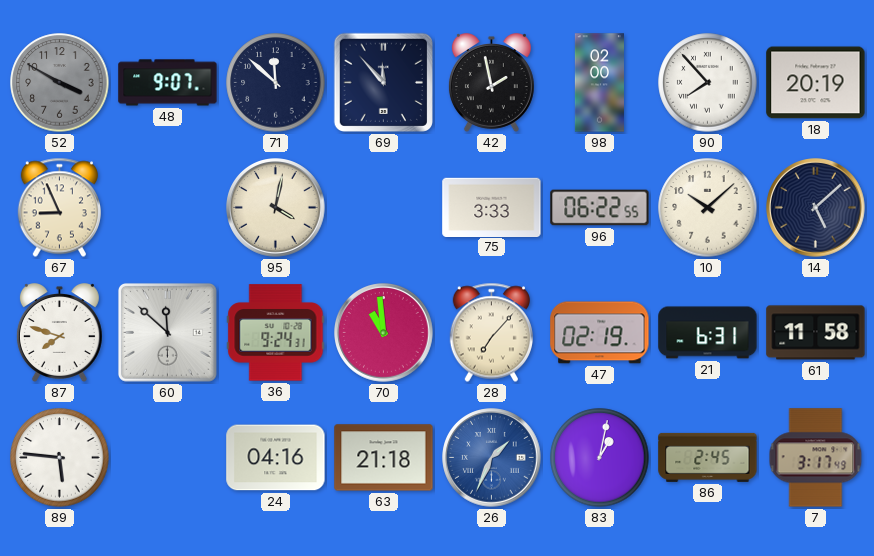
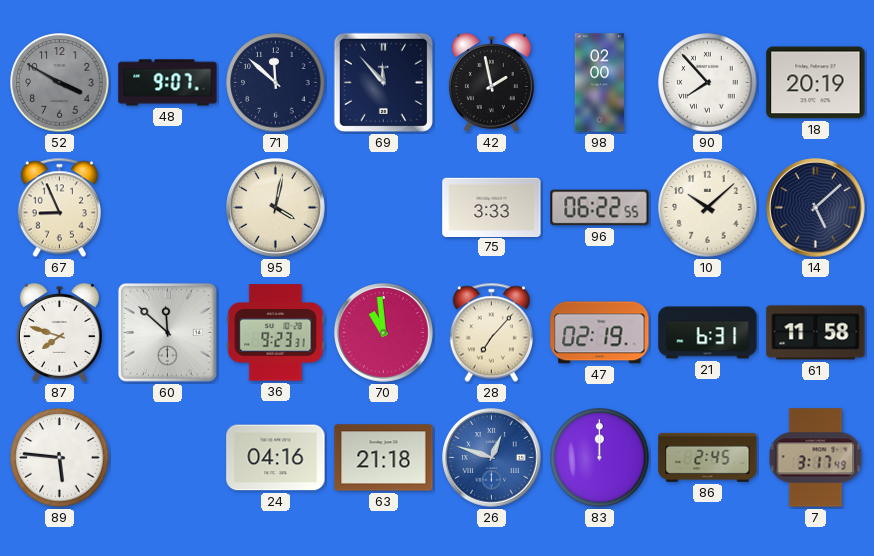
36: 9:24 -> 9:23
26: 1:34 -> 12:48
83: 1:02 -> 12:00
